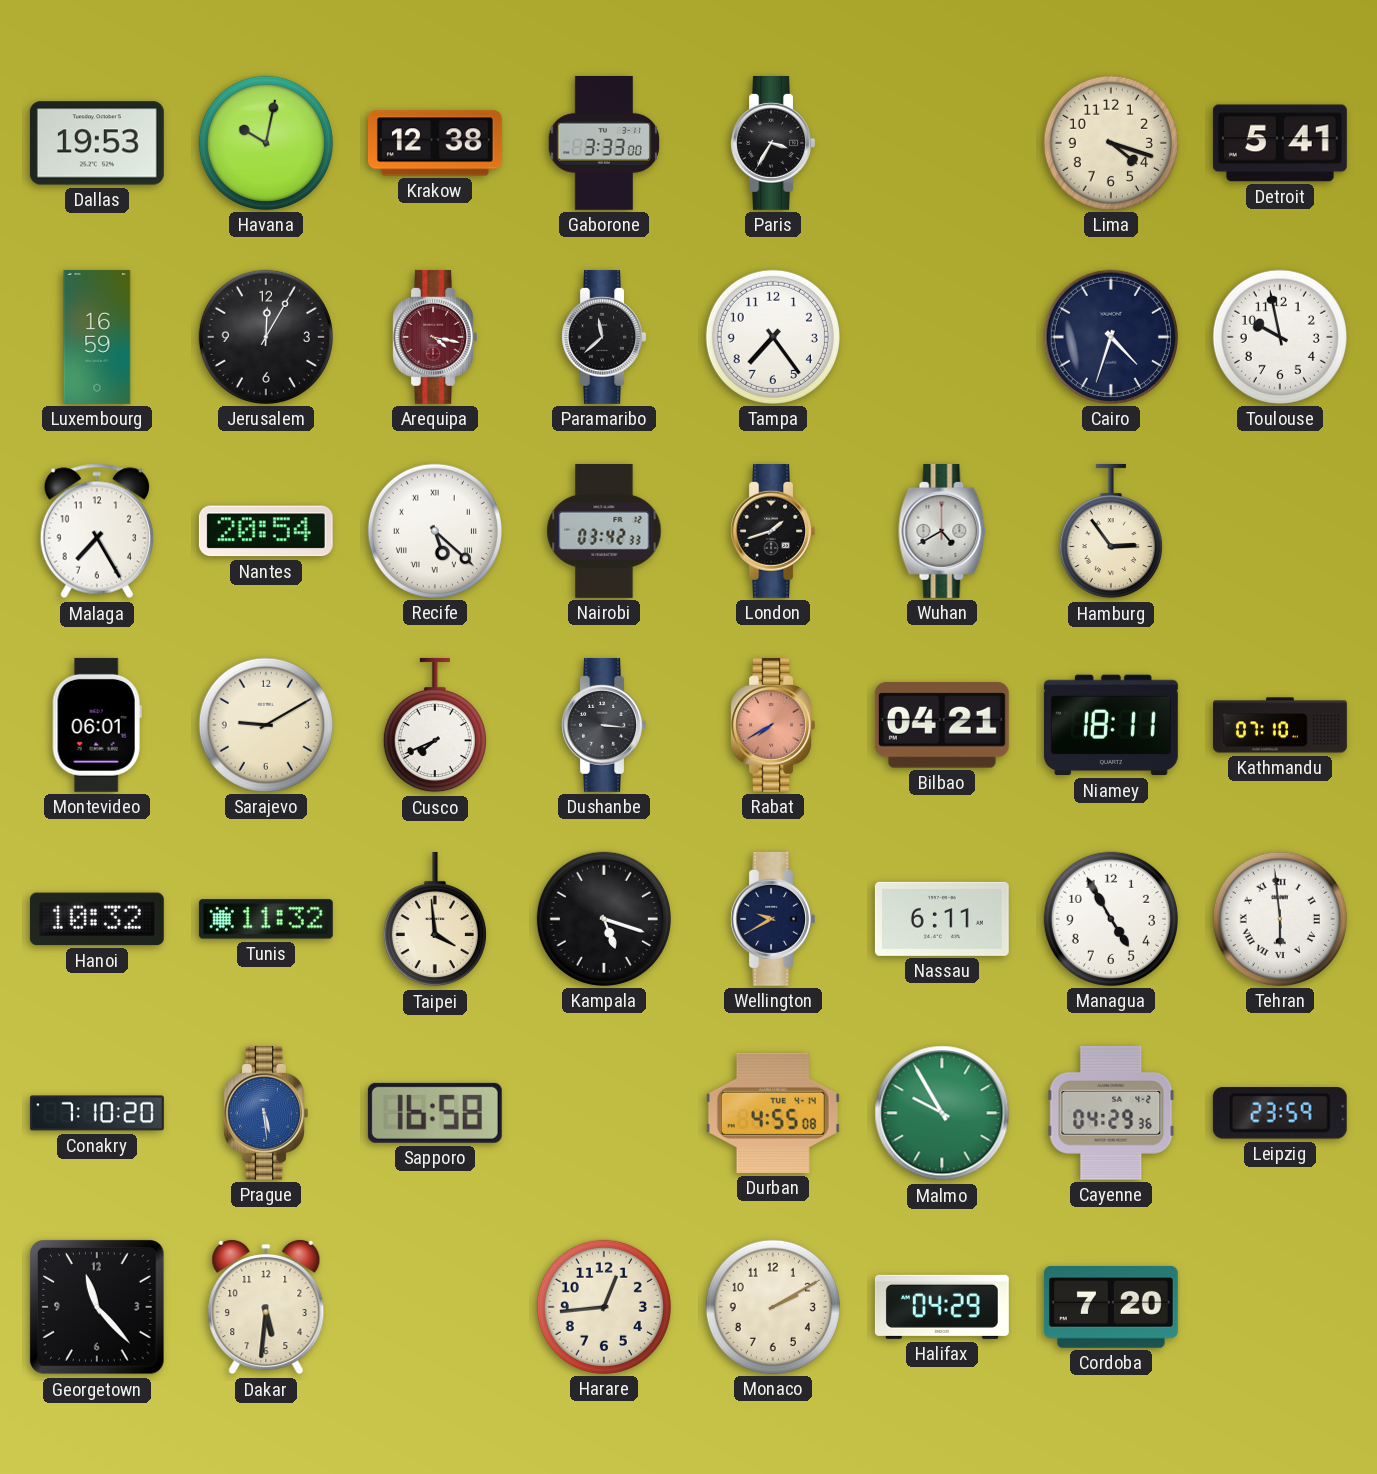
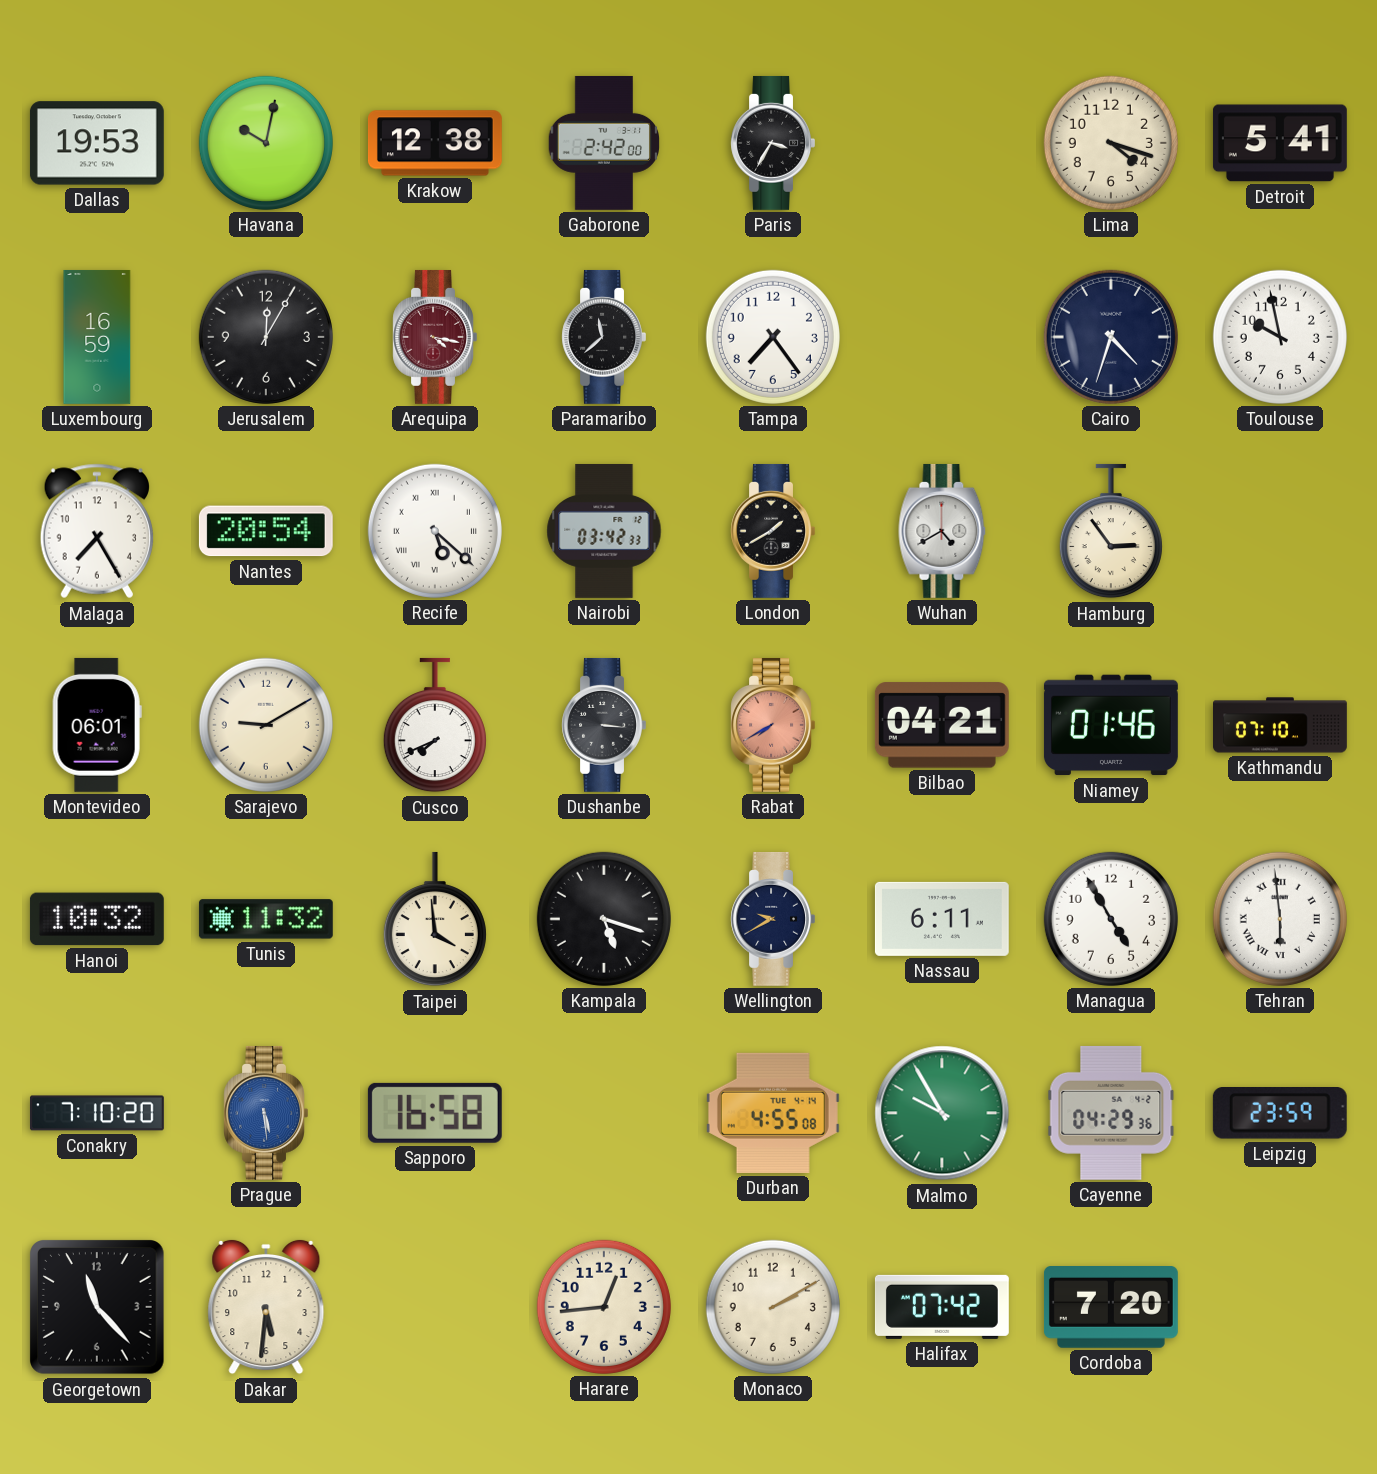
Gaborone: 3:33 -> 2:42
London: 1:42 -> 1:40
Niamey: 18:11 -> 01:46
Halifax: 04:29 -> 07:42
